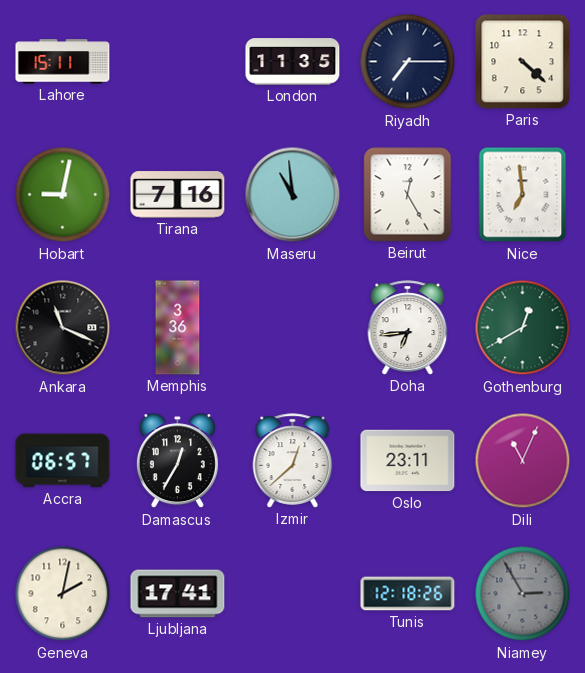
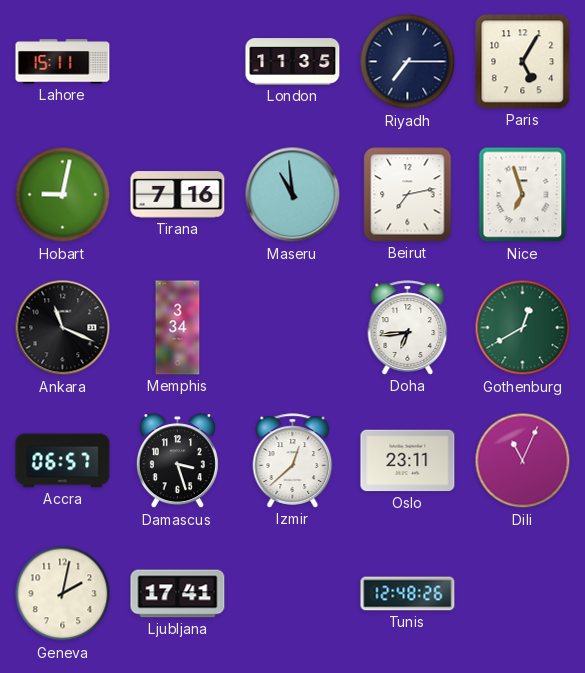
Paris: 4:22 -> 5:05
Beirut: 12:25 -> 7:13
Nice: 6:59 -> 6:57
Memphis: 3:36 -> 3:34
Damascus: 12:35 -> 3:27
Tunis: 12:18 -> 12:48
Niamey: 2:55 -> none
